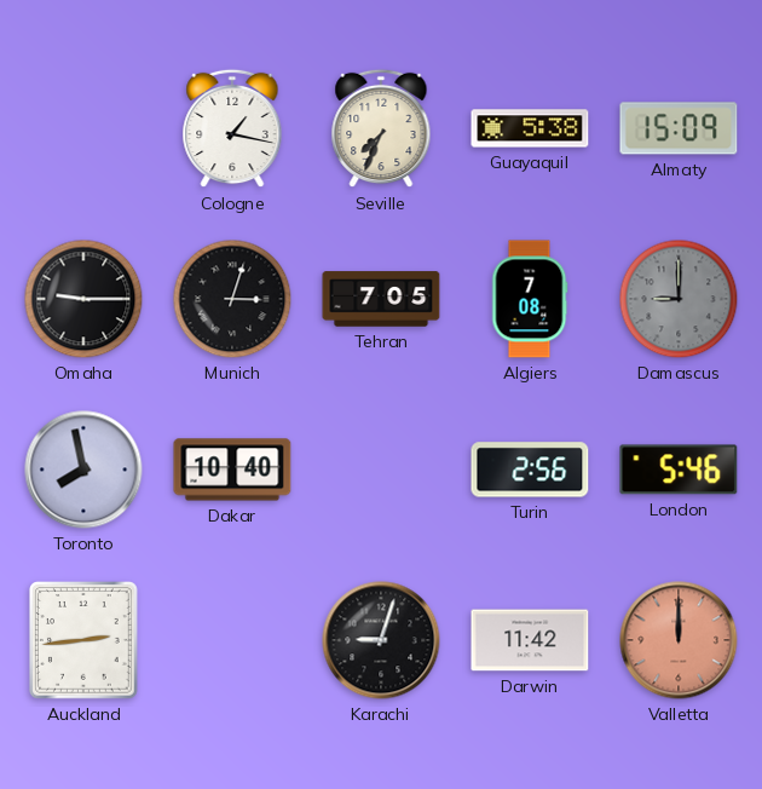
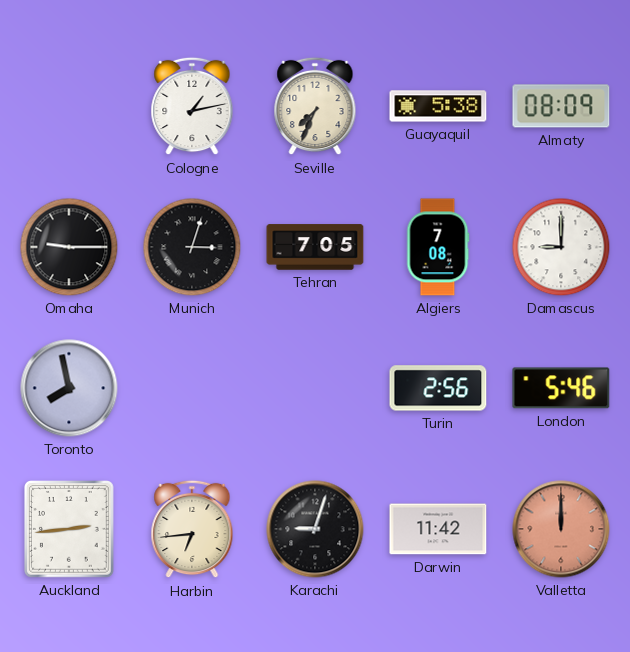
Cologne: 1:17 -> 1:13
Almaty: 15:09 -> 08:09
Damascus dial: grey -> white
Dakar: 10:40 -> none
Harbin: none -> 6:44
